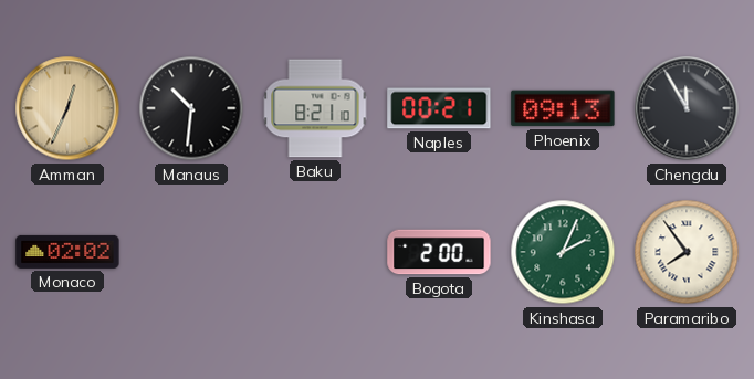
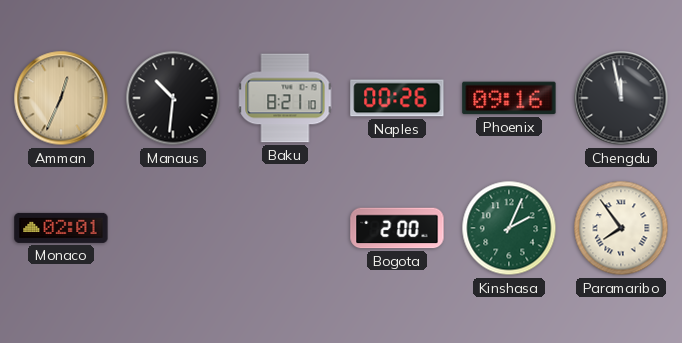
Naples: 00:21 -> 00:26
Phoenix: 09:13 -> 09:16
Chengdu: 11:55 -> 11:58
Monaco: 02:02 -> 02:01
